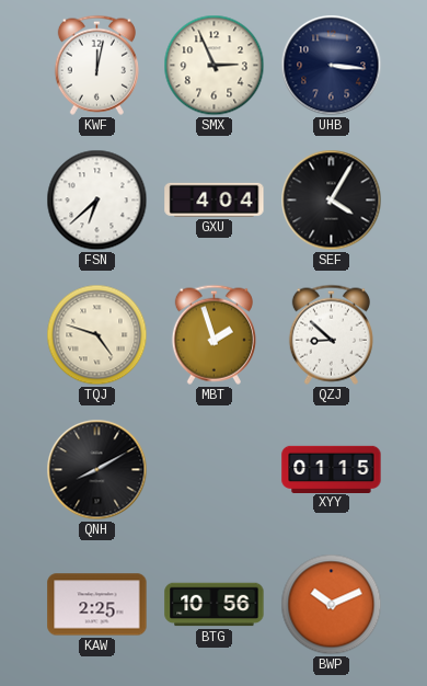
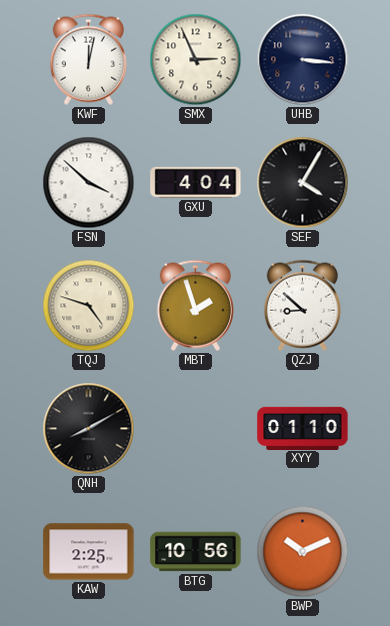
FSN: 6:38 -> 3:52
XYY: 01:15 -> 01:10
